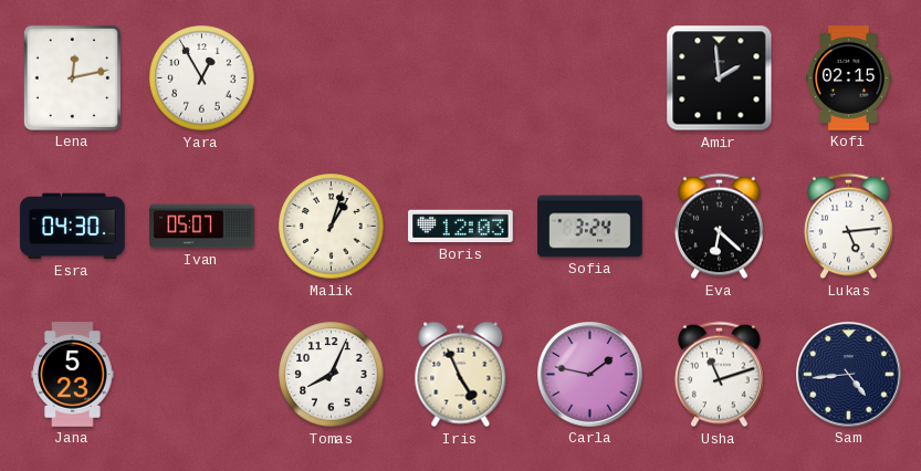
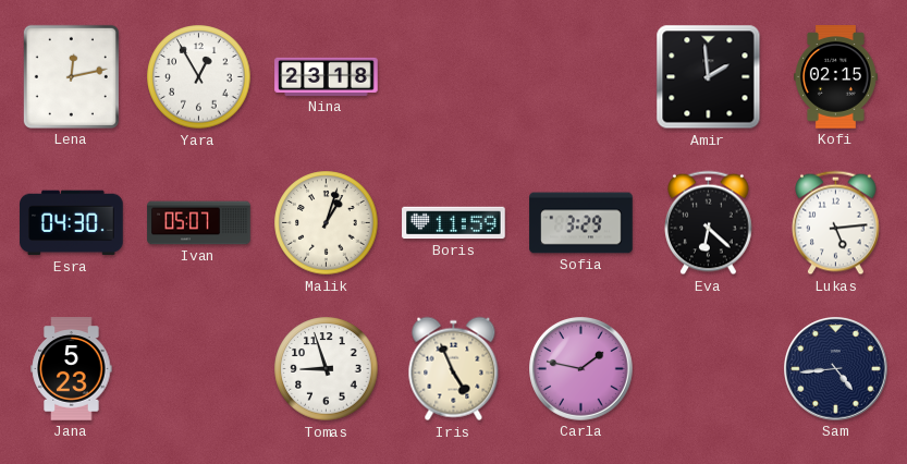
Nina: none -> 23:18
Boris: 12:03 -> 11:59
Sofia: 3:24 -> 3:29
Tomas: 8:04 -> 8:57
Usha: 11:12 -> none
